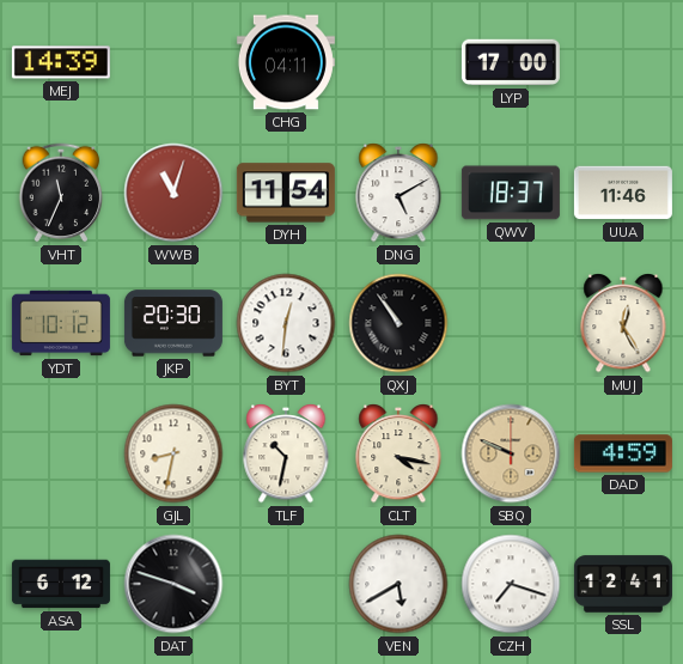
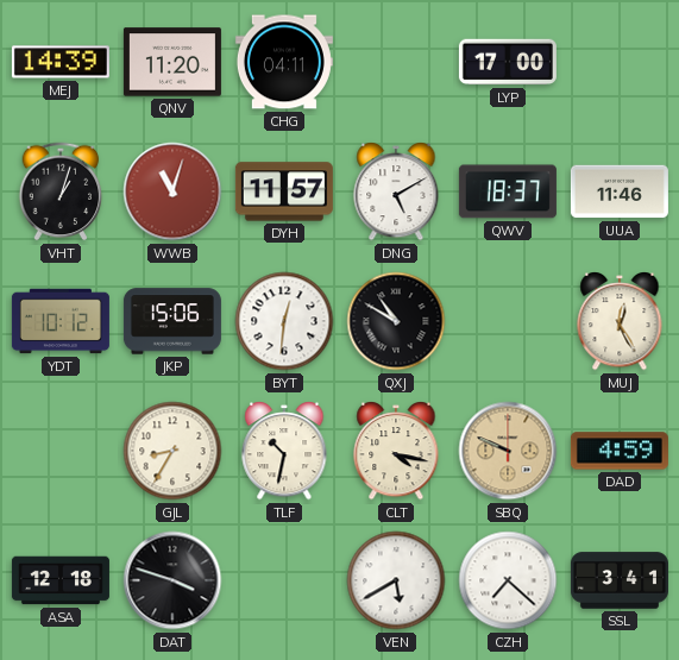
QNV: none -> 11:20
VHT: 11:34 -> 1:03
DYH: 11:54 -> 11:57
JKP: 20:30 -> 15:06
QXJ: 10:54 -> 10:50
GJL: 8:32 -> 8:35
ASA: 6:12 -> 12:18
CZH: 7:18 -> 7:22
SSL: 12:41 -> 3:41
